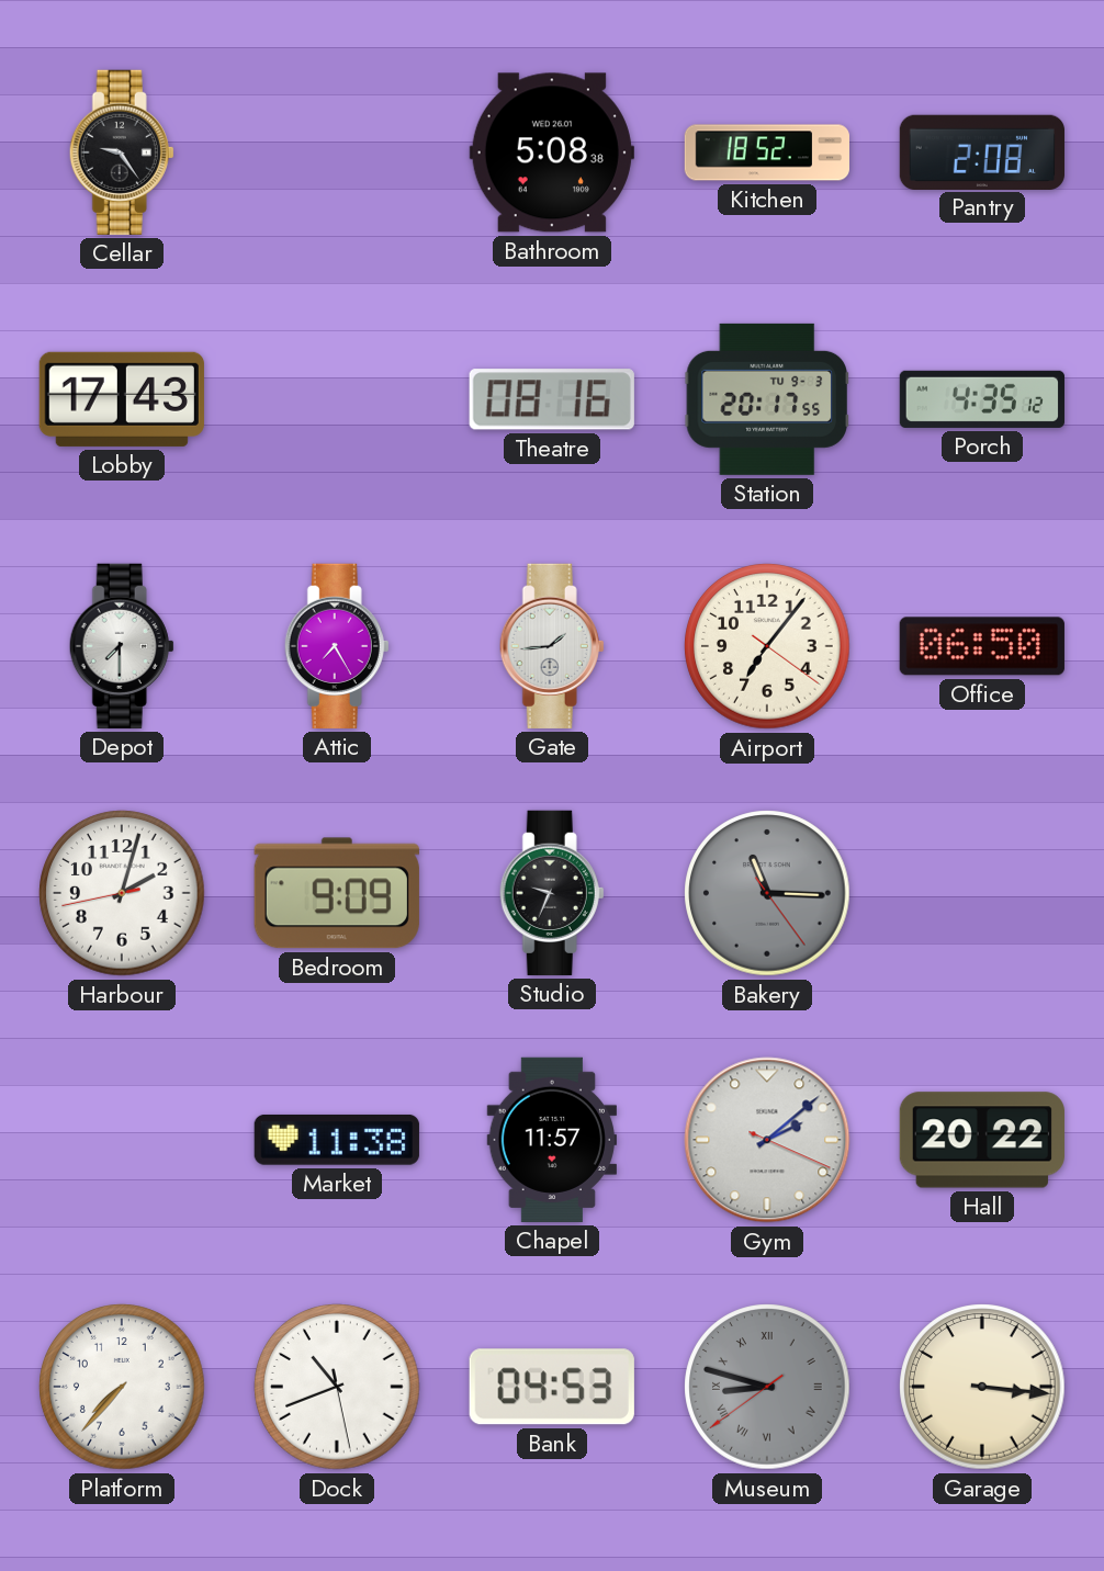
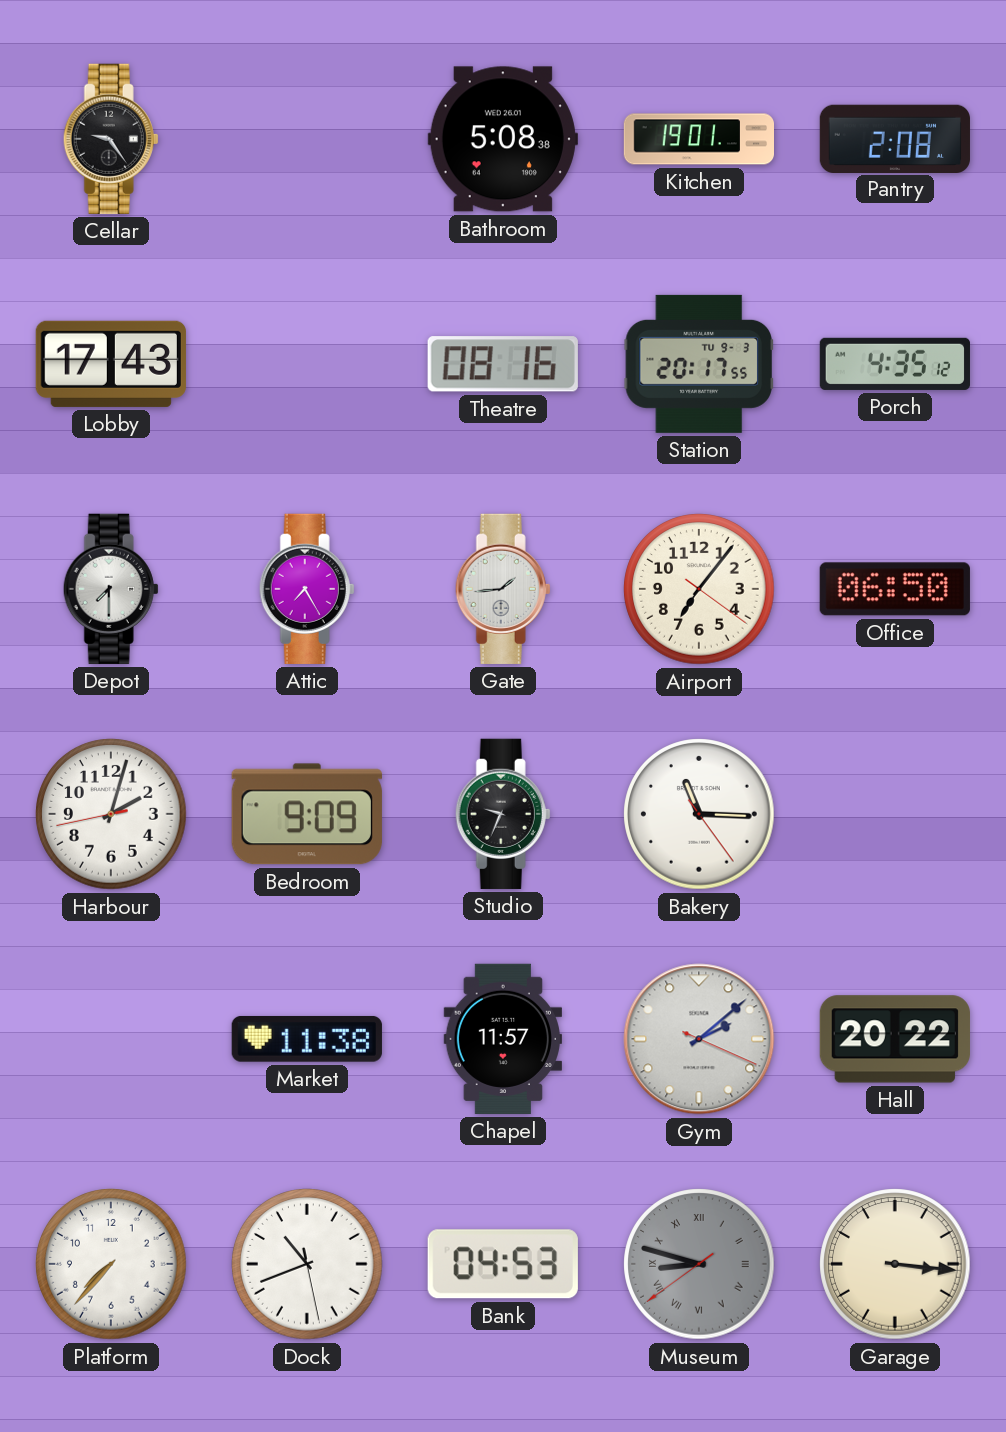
Kitchen: 18:52 -> 19:01
Bakery dial: grey -> white
